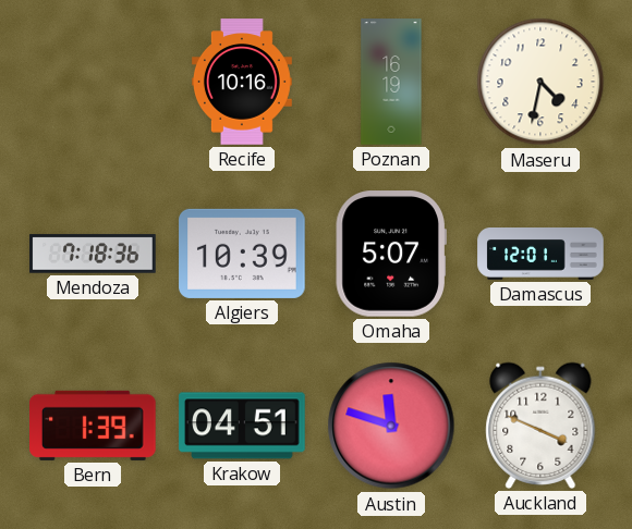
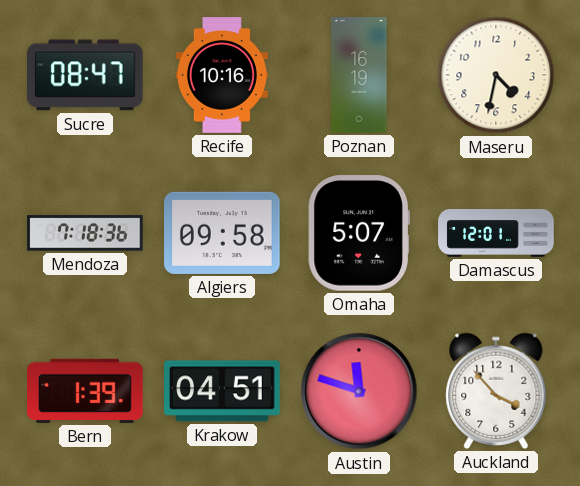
Sucre: none -> 08:47
Algiers: 10:39 -> 09:58
Auckland: 3:49 -> 3:53
